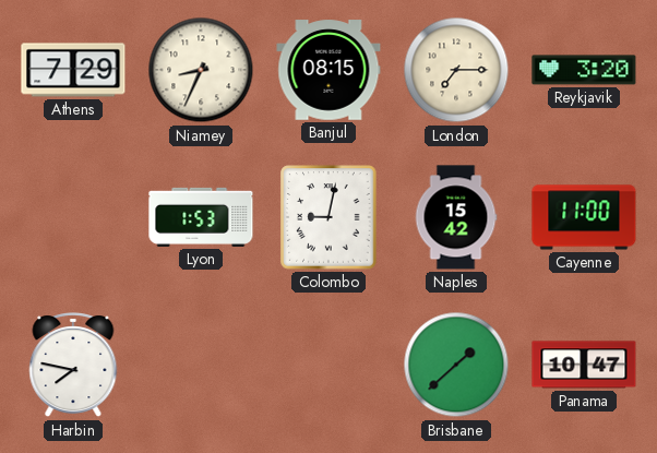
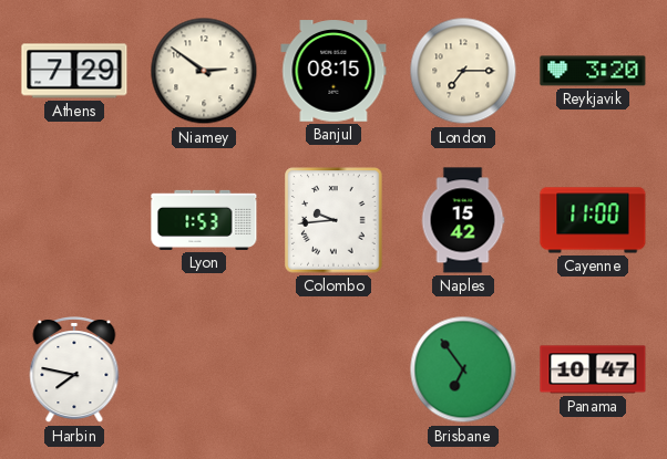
Niamey: 8:34 -> 2:51
Colombo: 9:02 -> 9:44
Brisbane: 1:38 -> 6:54
